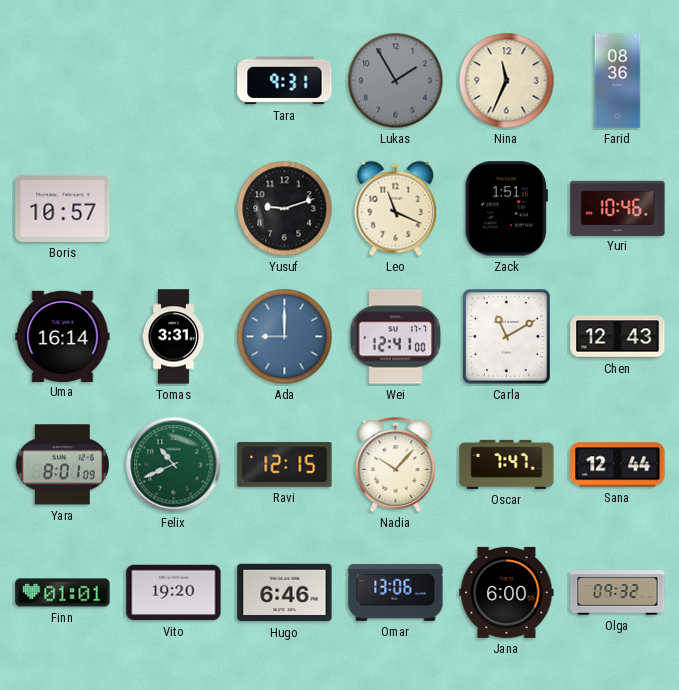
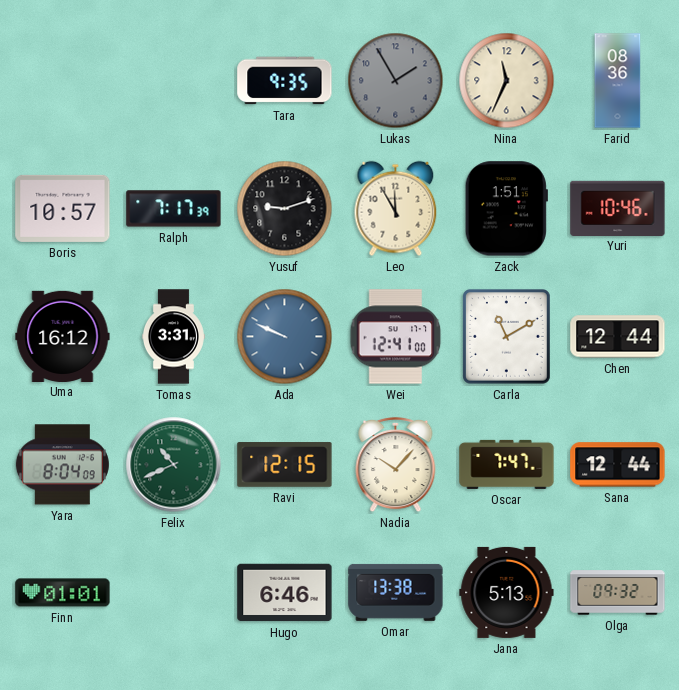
Tara: 9:31 -> 9:35
Ralph: none -> 7:17
Leo: 11:19 -> 11:55
Uma: 16:14 -> 16:12
Ada: 9:00 -> 9:49
Chen: 12:43 -> 12:44
Yara: 8:01 -> 8:04
Vito: 19:20 -> none
Omar: 13:06 -> 13:38
Jana: 6:00 -> 5:13
